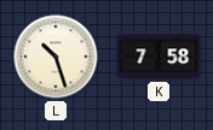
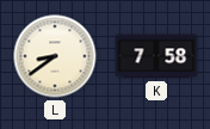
L: 10:27 -> 8:39
